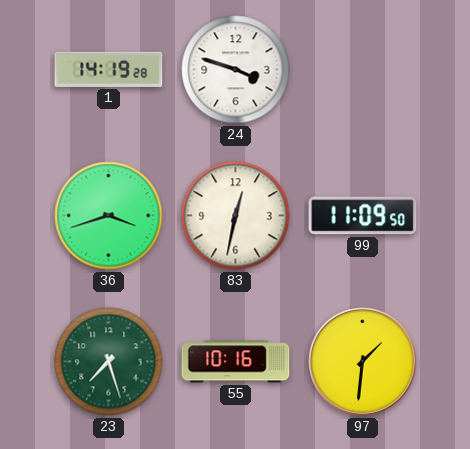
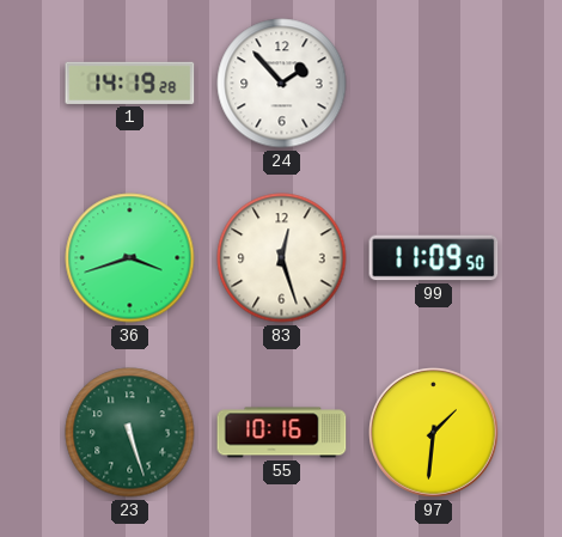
24: 3:48 -> 1:53
83: 12:32 -> 12:27
23: 7:27 -> 5:27
